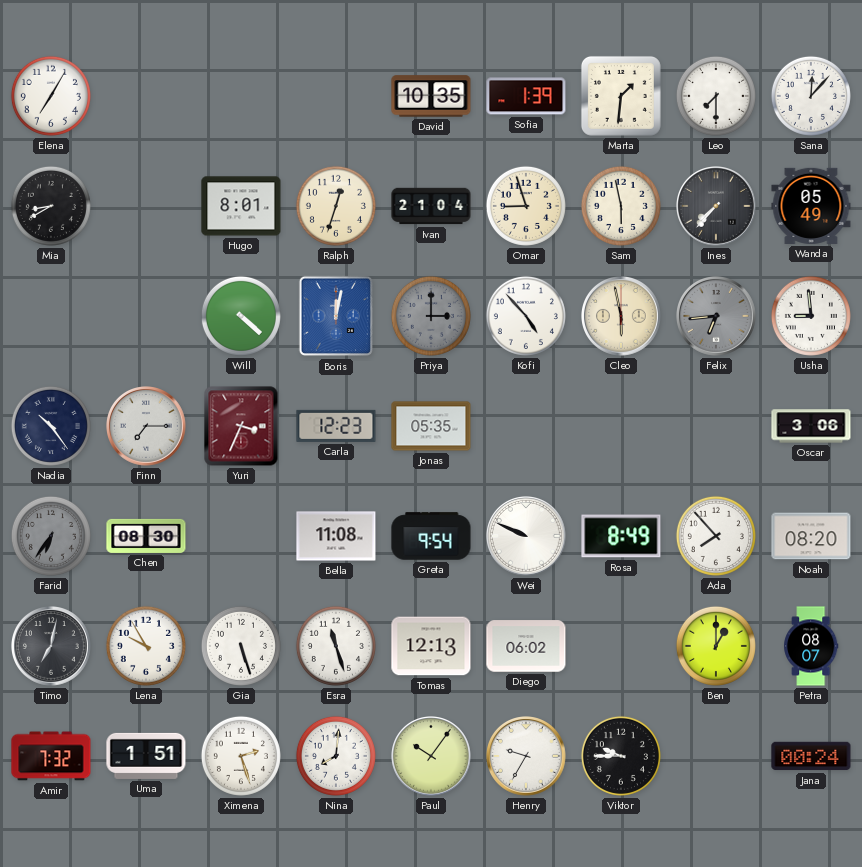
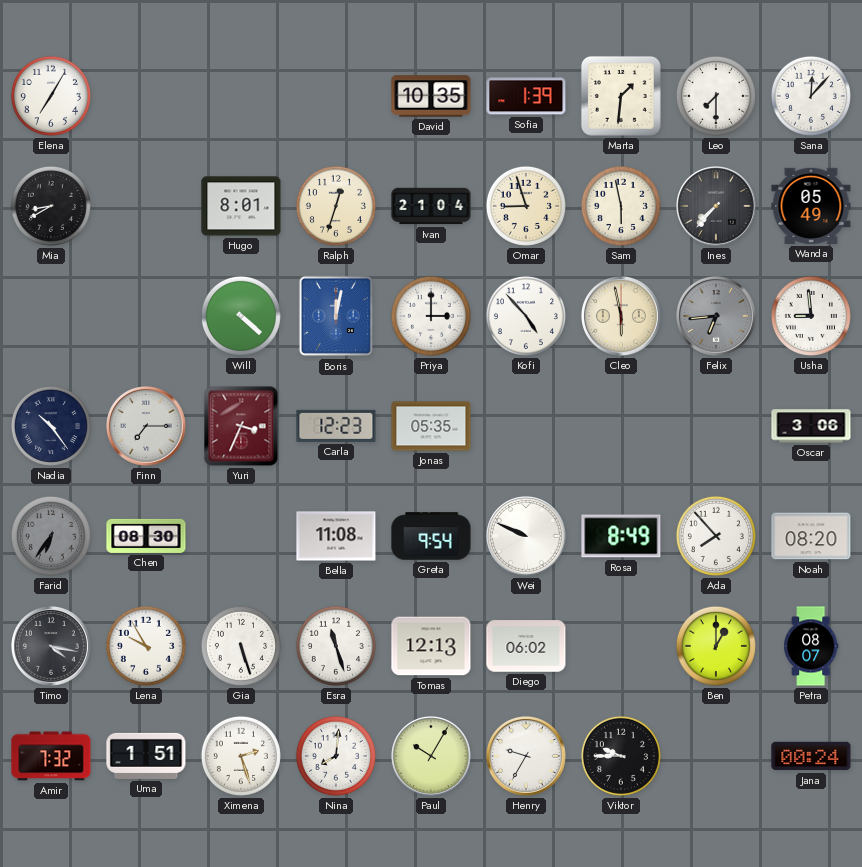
Priya dial: grey -> white
Timo: 7:02 -> 4:17
Paul: 10:06 -> 10:05
